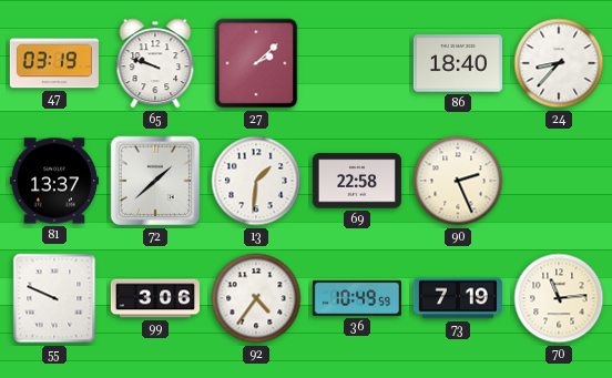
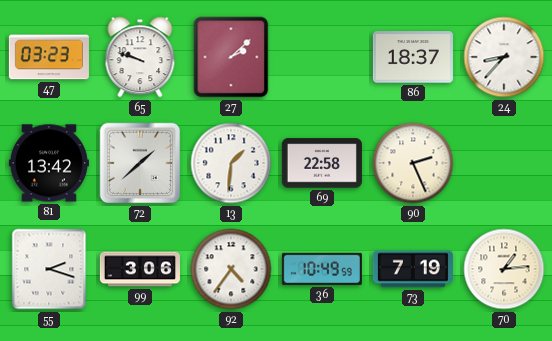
47: 03:19 -> 03:23
86: 18:40 -> 18:37
81: 13:37 -> 13:42
55: 9:49 -> 2:18
70: 11:14 -> 1:14
